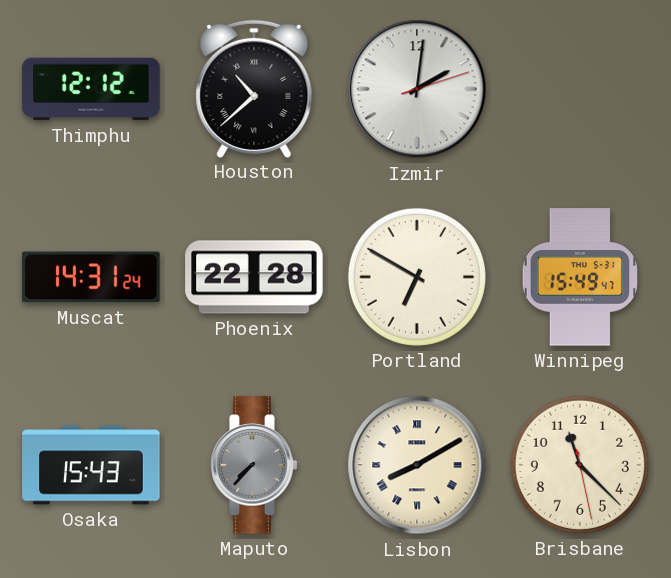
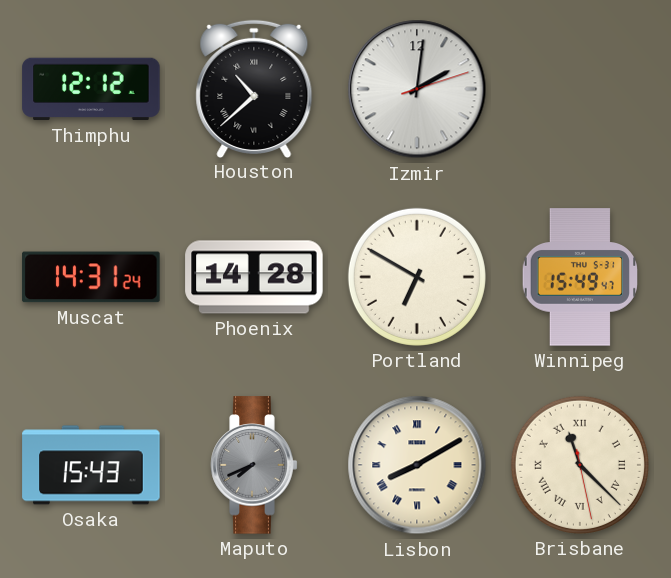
Phoenix: 22:28 -> 14:28
Maputo: 7:37 -> 7:41
Brisbane numerals: Arabic -> Roman
